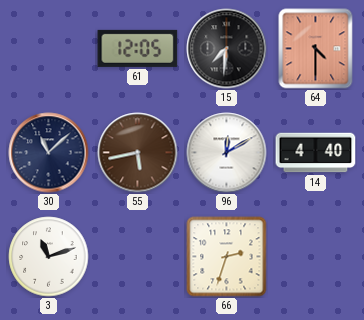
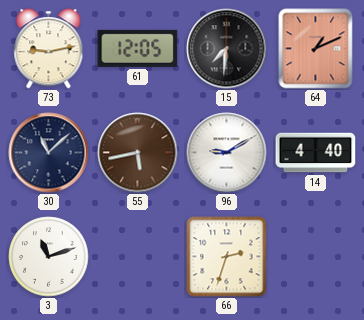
73: none -> 9:13
64: 4:30 -> 1:11
96: 12:10 -> 9:10
